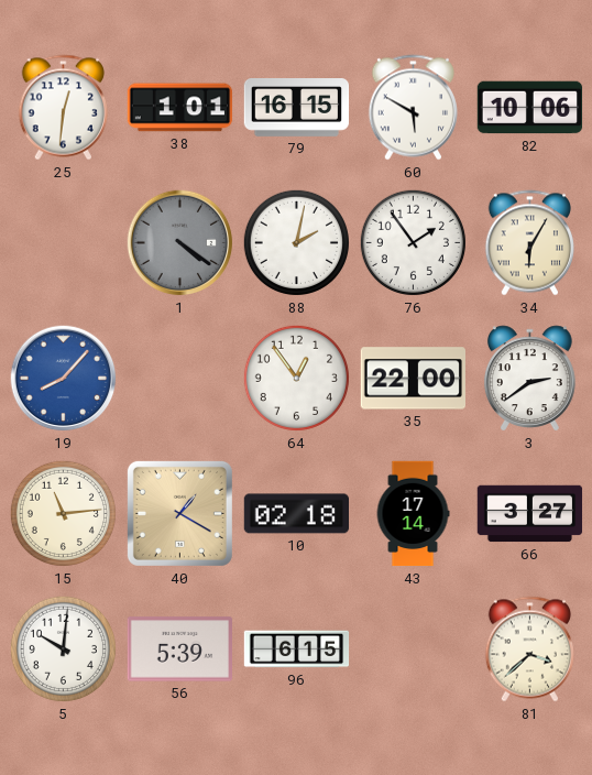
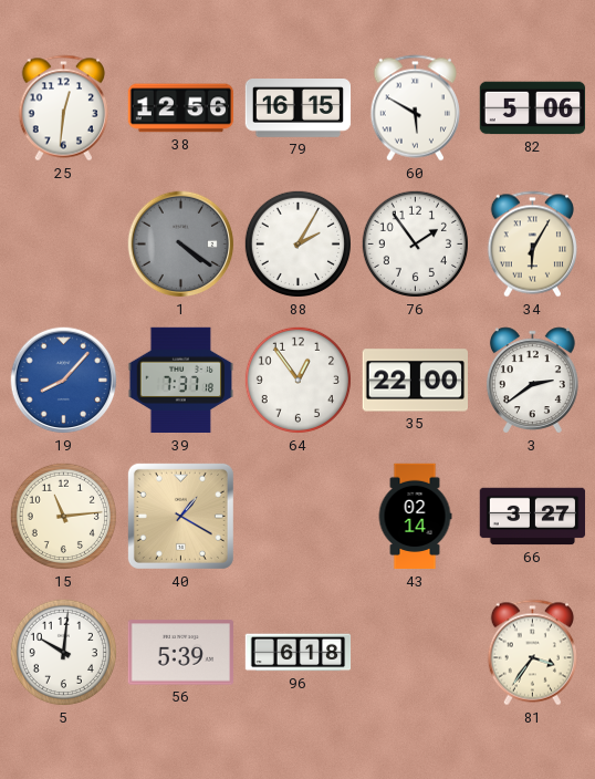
38: 1:01 -> 12:56
82: 10:06 -> 5:06
88: 2:02 -> 2:05
39: none -> 7:37
10: 02:18 -> none
43: 17:14 -> 02:14
96: 6:15 -> 6:18
81: 3:38 -> 3:36
